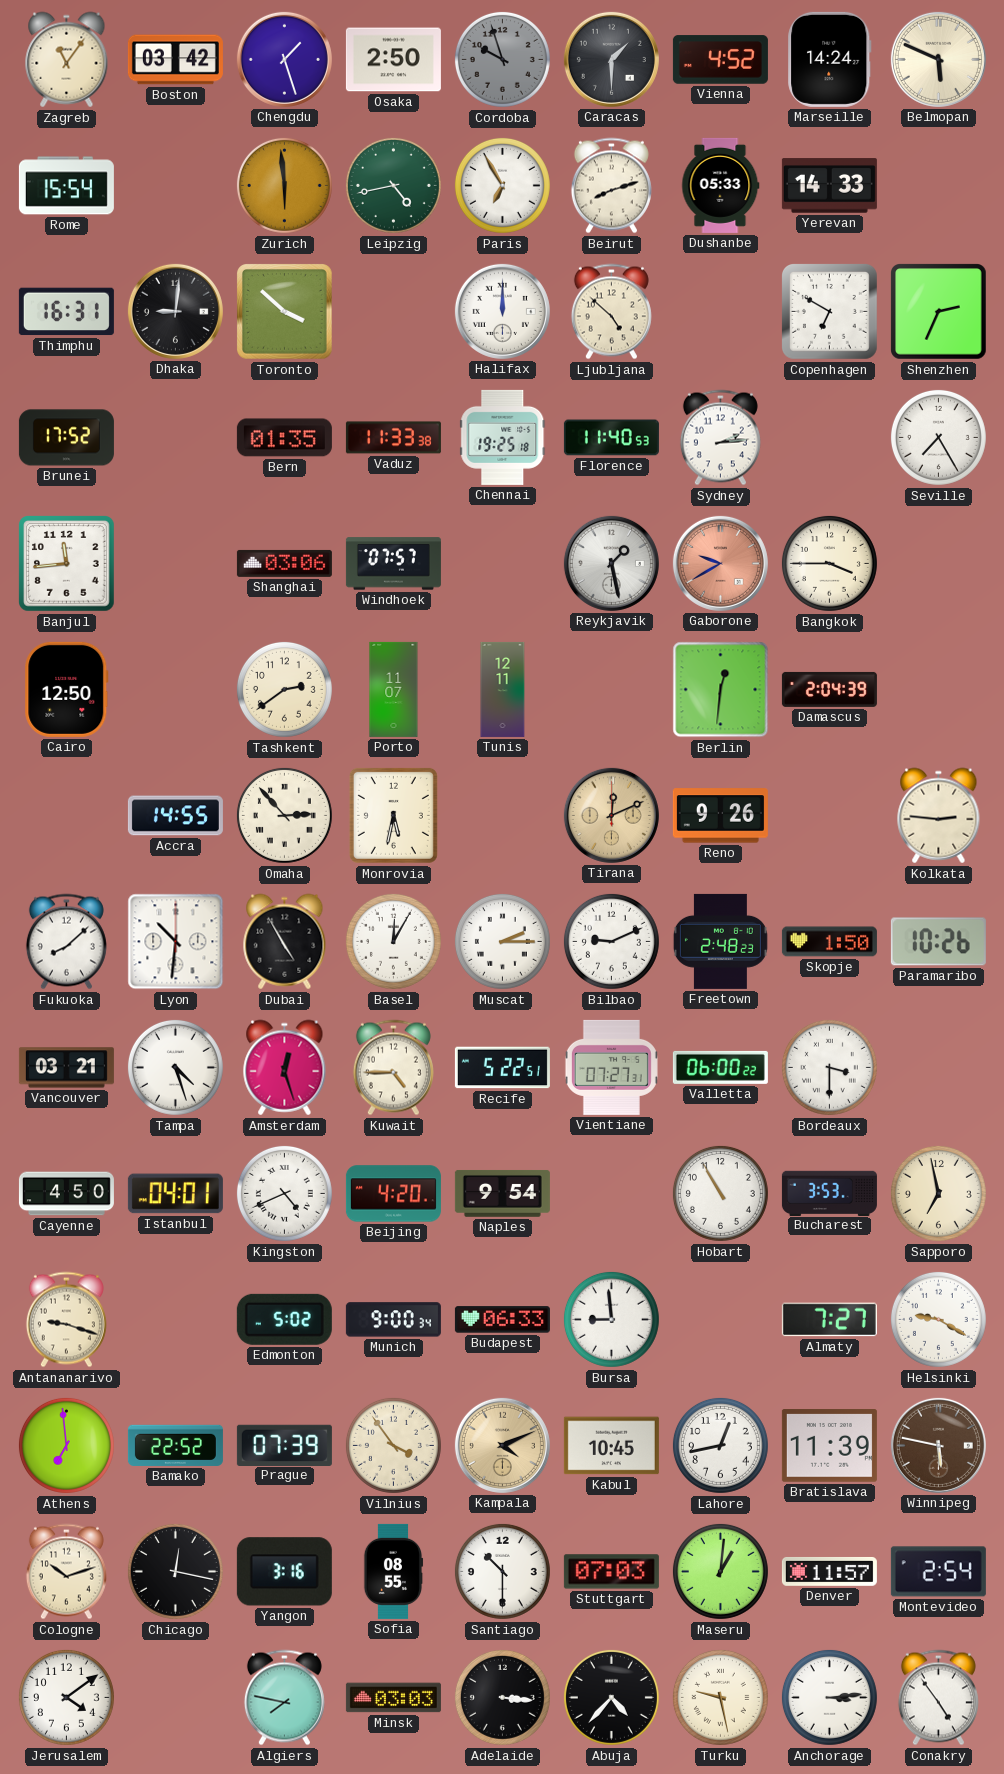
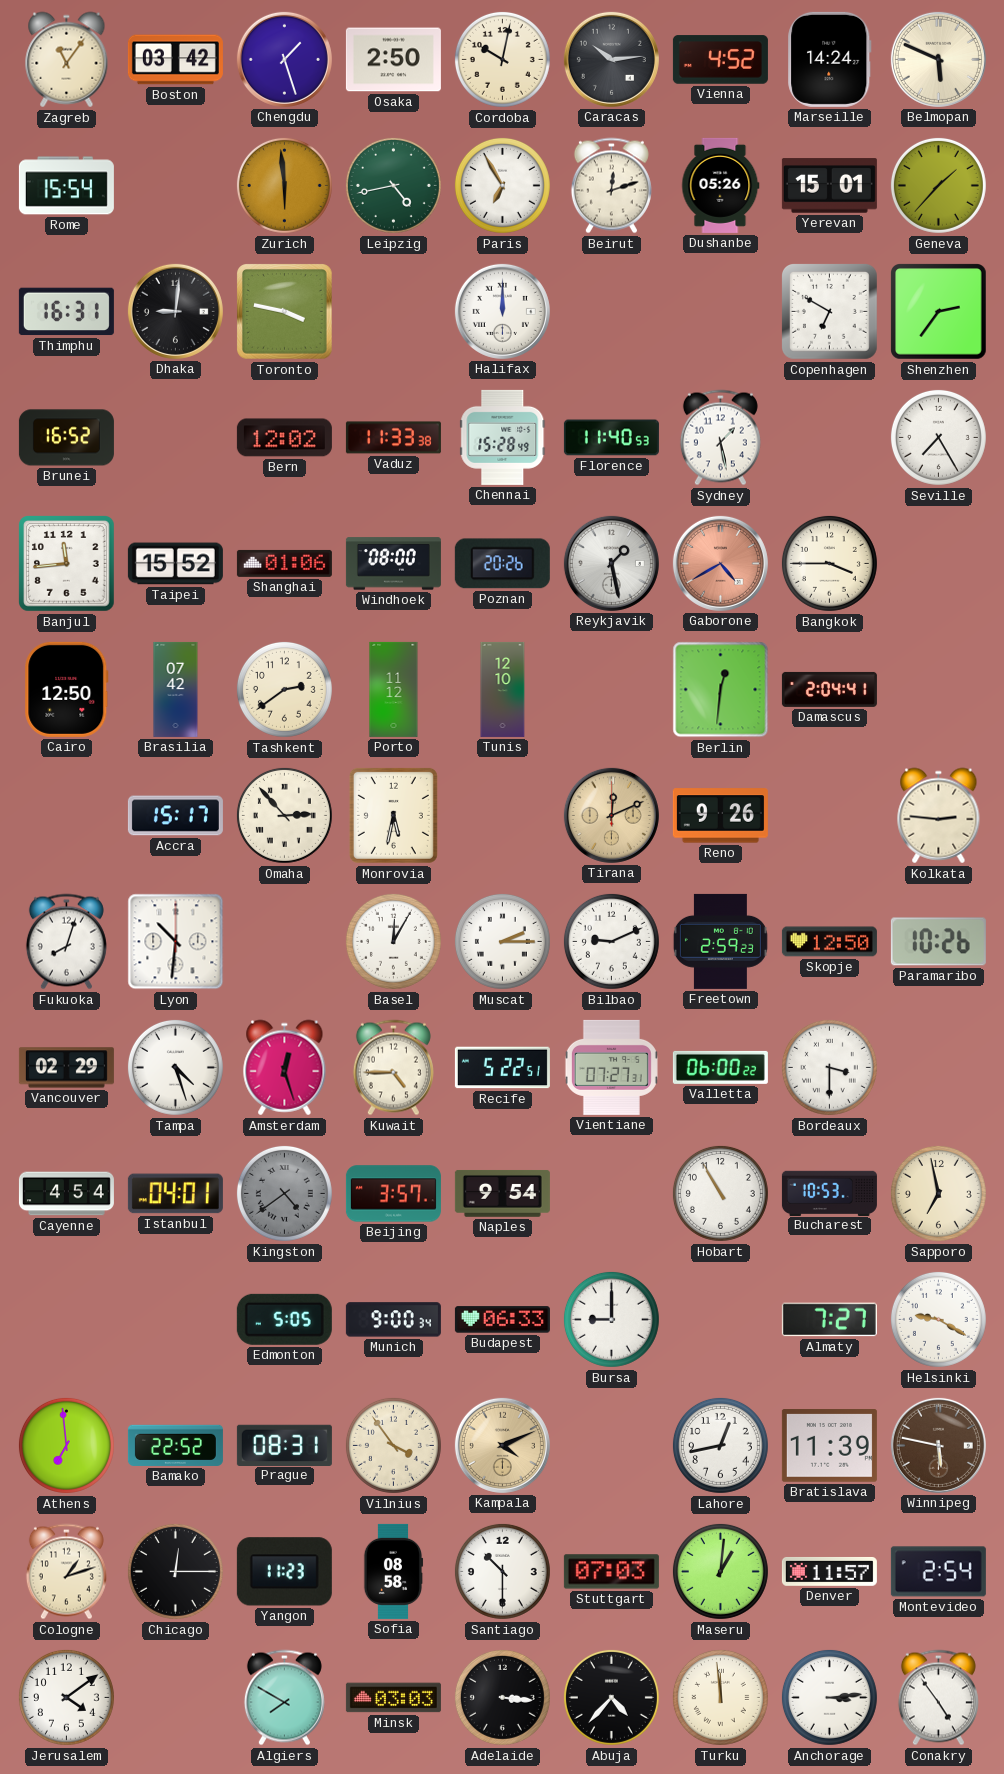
Cordoba: 9:57 -> 10:02
Cordoba dial: grey -> cream
Caracas: 1:30 -> 10:14
Beirut: 8:12 -> 12:12
Dushanbe: 05:33 -> 05:26
Yerevan: 14:33 -> 15:01
Geneva: none -> 1:37
Toronto: 3:52 -> 3:47
Ljubljana: 4:52 -> none
Shenzhen: 2:34 -> 2:36
Brunei: 17:52 -> 16:52
Bern: 01:35 -> 12:02
Chennai: 19:25 -> 15:28
Sydney: 2:14 -> 1:28
Taipei: none -> 15:52
Shanghai: 03:06 -> 01:06
Windhoek: 07:57 -> 08:00
Poznan: none -> 20:26
Gaborone: 9:40 -> 4:40
Brasilia: none -> 07:42
Porto: 11:07 -> 11:12
Tunis: 12:11 -> 12:10
Damascus: 2:04:39 -> 2:04:41
Accra: 14:55 -> 15:17
Fukuoka: 8:08 -> 8:03
Dubai: 4:55 -> none
Freetown: 2:48 -> 2:59
Skopje: 1:50 -> 12:50
Vancouver: 03:21 -> 02:29
Cayenne: 4:50 -> 4:54
Kingston: 4:41 -> 4:39
Kingston dial: white -> grey
Beijing: 4:20 -> 3:57
Bucharest: 3:53 -> 10:53
Antananarivo: 9:18 -> none
Edmonton: 5:02 -> 5:05
Bursa: 8:59 -> 9:00
Prague: 07:39 -> 08:31
Kabul: 10:45 -> none
Cologne: 10:12 -> 1:12
Chicago: 12:17 -> 12:15
Yangon: 3:16 -> 11:23
Sofia: 08:55 -> 08:58
Algiers: 7:47 -> 7:50
Turku: 9:28 -> 11:59
